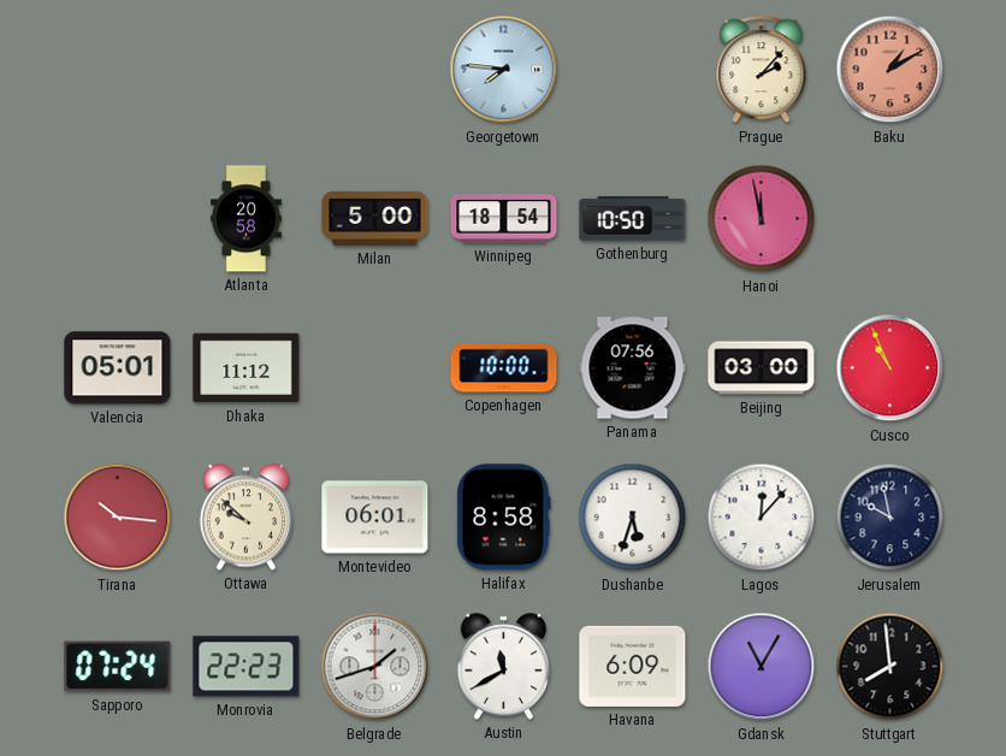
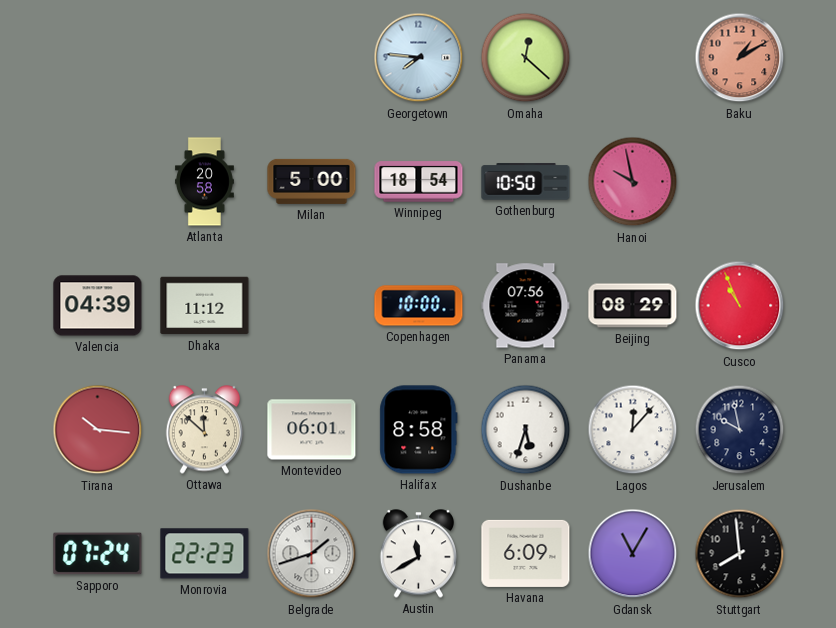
Omaha: none -> 12:22
Prague: 2:07 -> none
Hanoi: 11:58 -> 9:58
Valencia: 05:01 -> 04:39
Beijing: 03:00 -> 08:29
Ottawa: 9:52 -> 11:52
